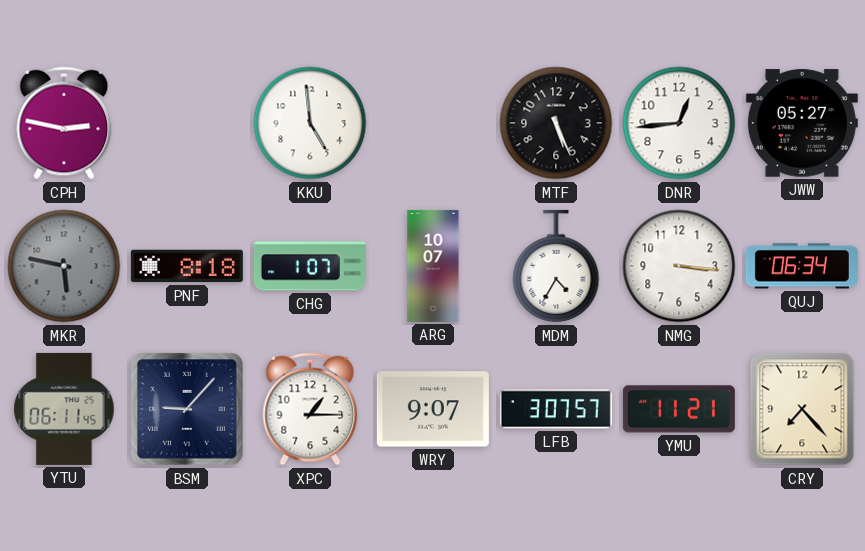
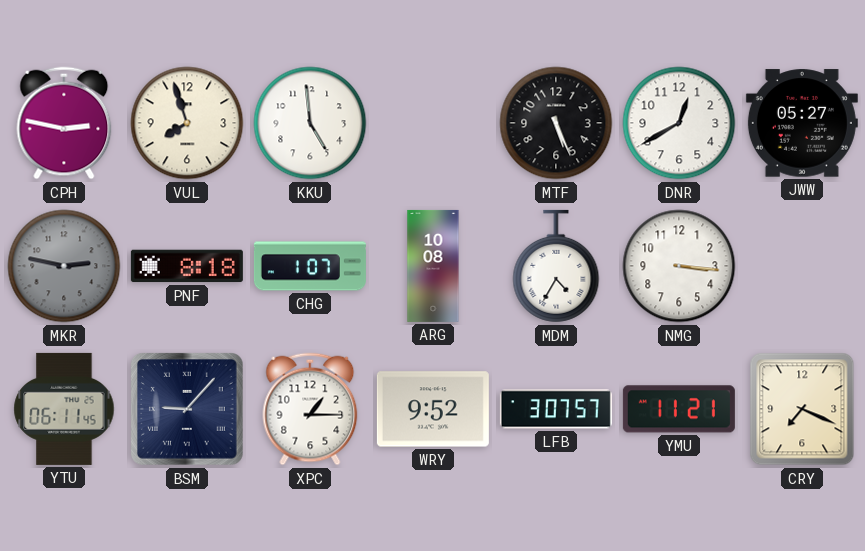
VUL: none -> 7:57
DNR: 12:44 -> 12:40
MKR: 5:47 -> 2:47
ARG: 10:07 -> 10:08
QUJ: 06:34 -> none
WRY: 9:07 -> 9:52
CRY: 7:23 -> 7:19
